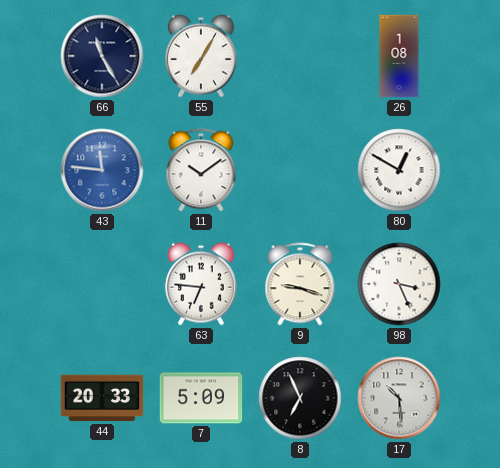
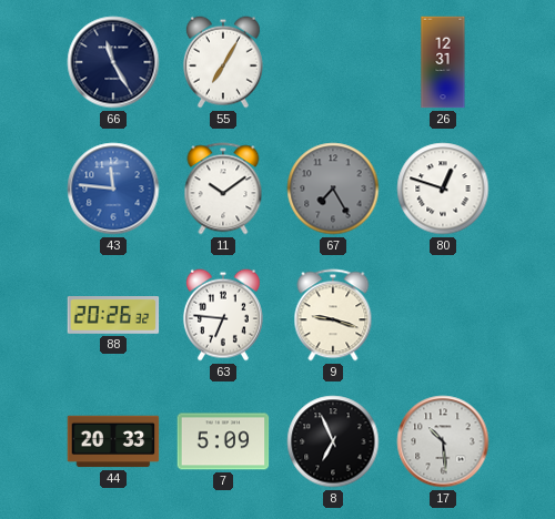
26: 1:08 -> 12:31
67: none -> 7:25
80: 12:50 -> 12:48
88: none -> 20:26
98: 3:26 -> none
